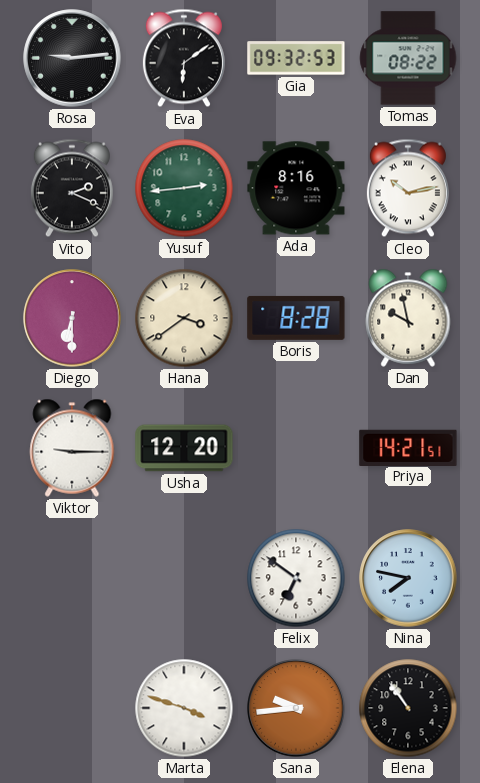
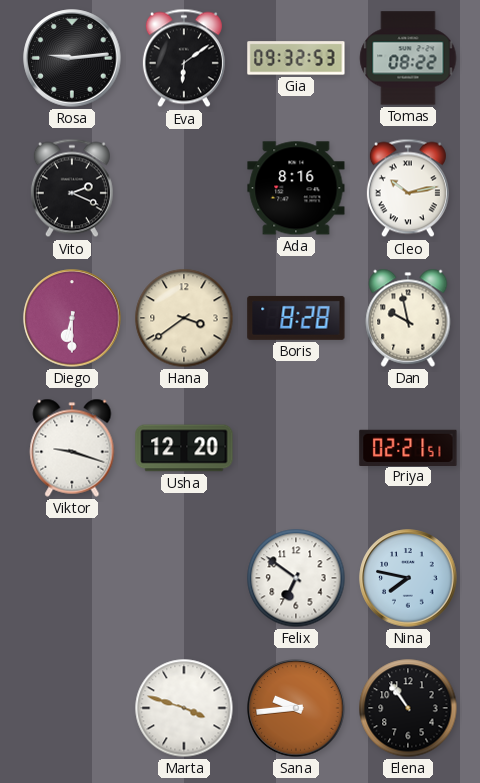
Yusuf: 2:44 -> none
Viktor: 9:15 -> 9:18
Priya: 14:21 -> 02:21
